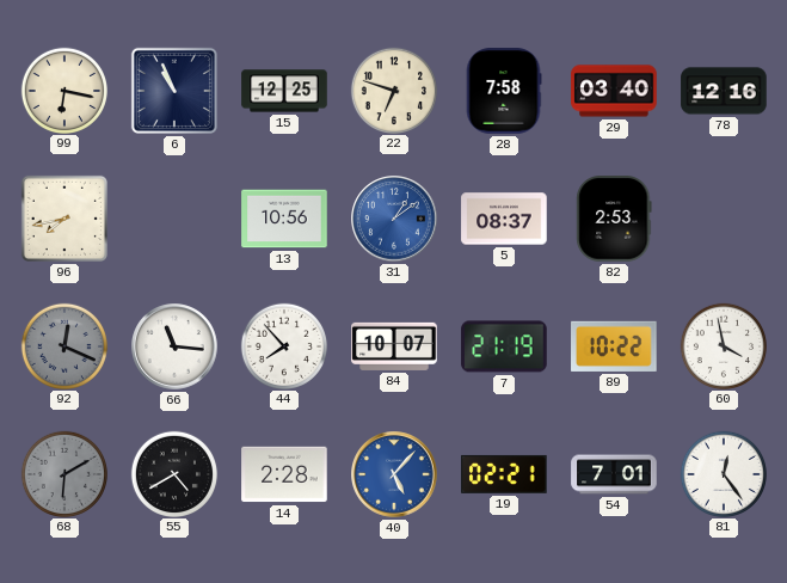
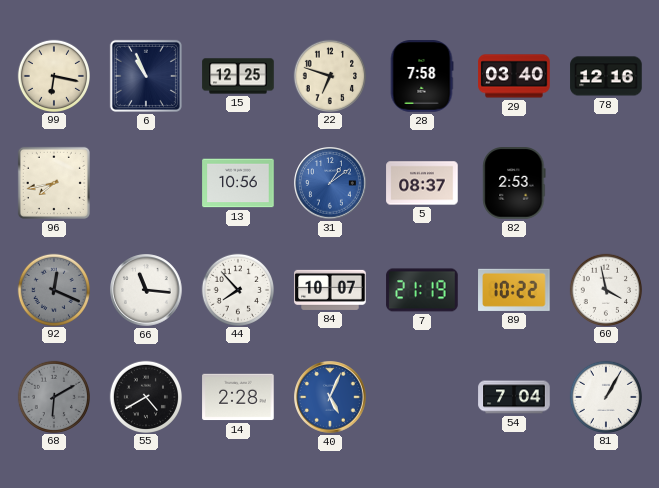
40: 5:07 -> 5:04
19: 02:21 -> none
54: 7:01 -> 7:04
81: 12:24 -> 1:05
